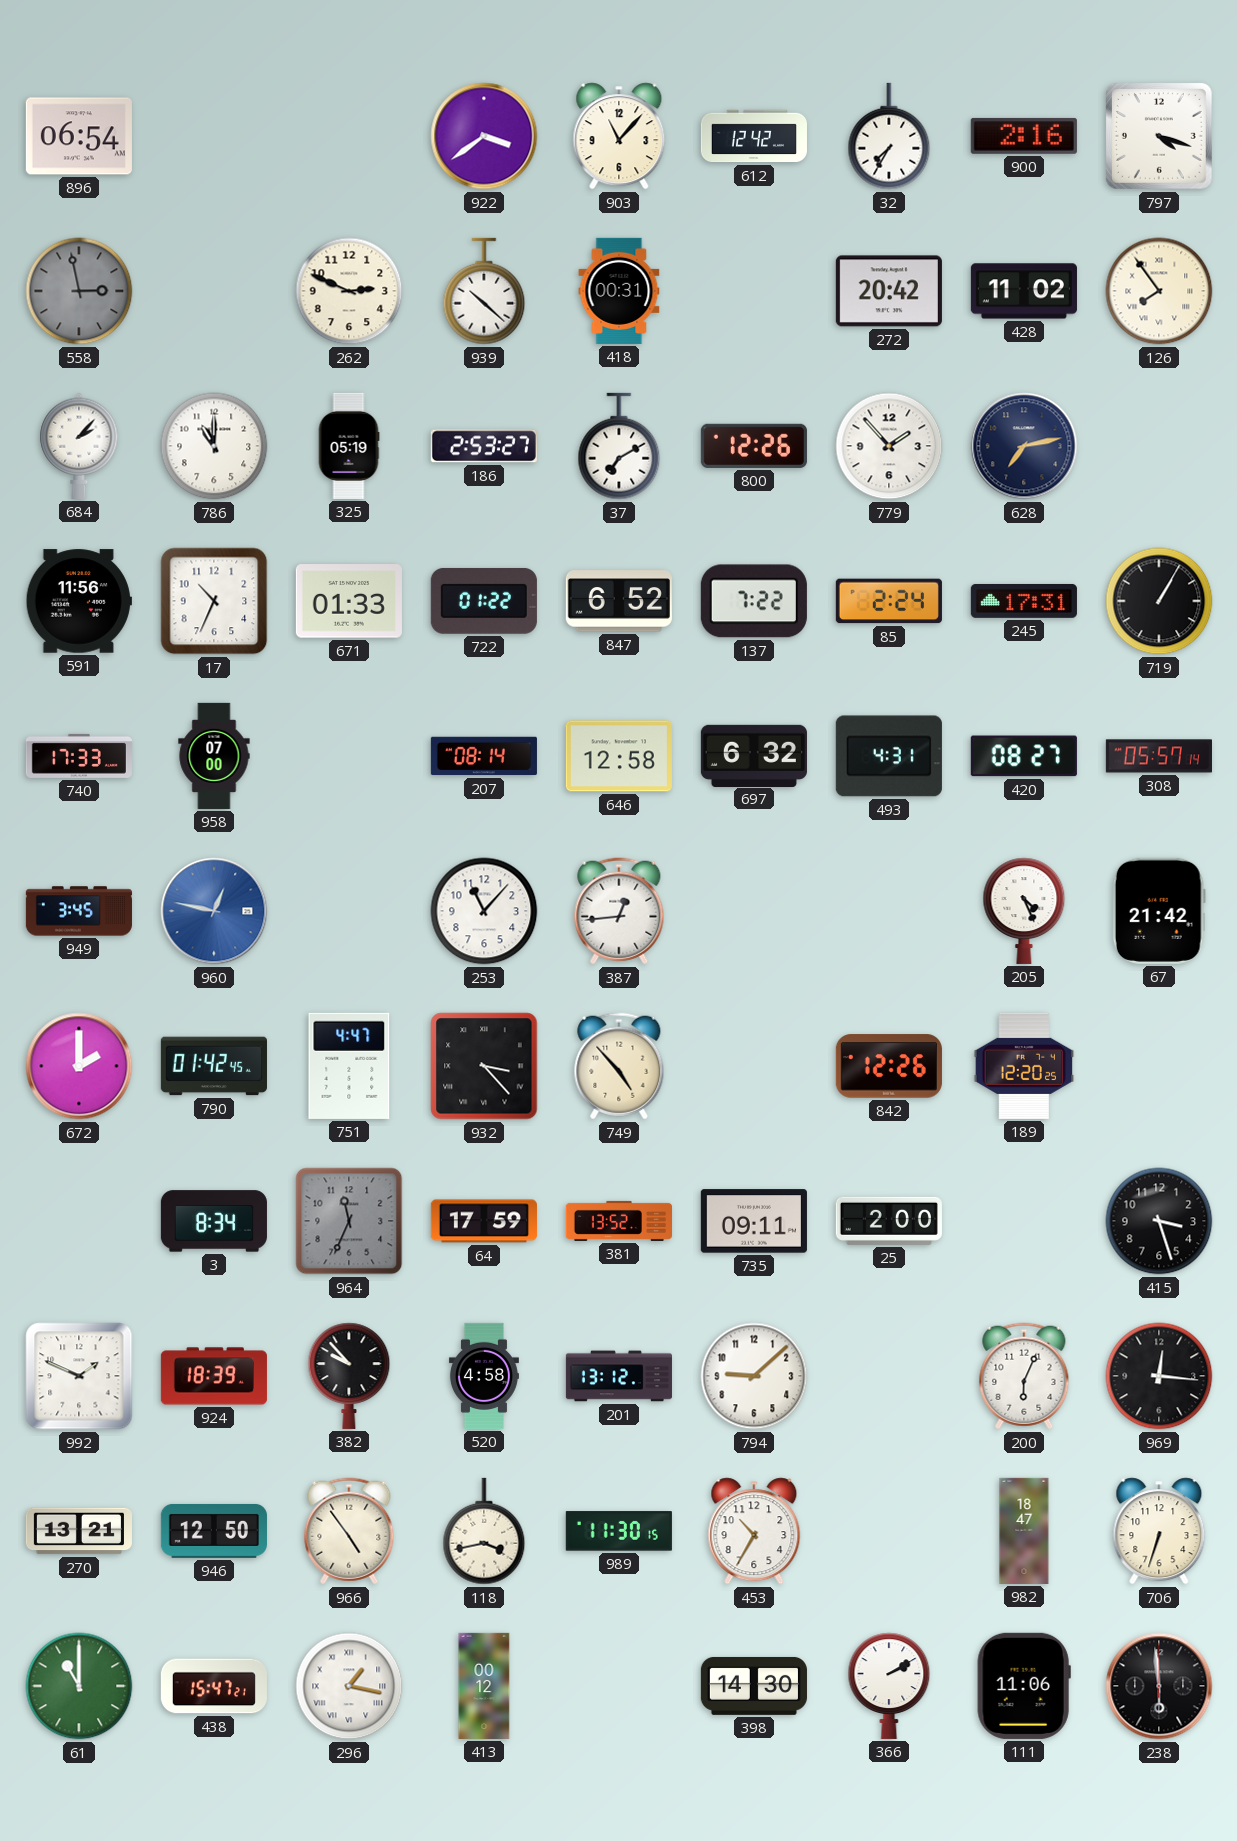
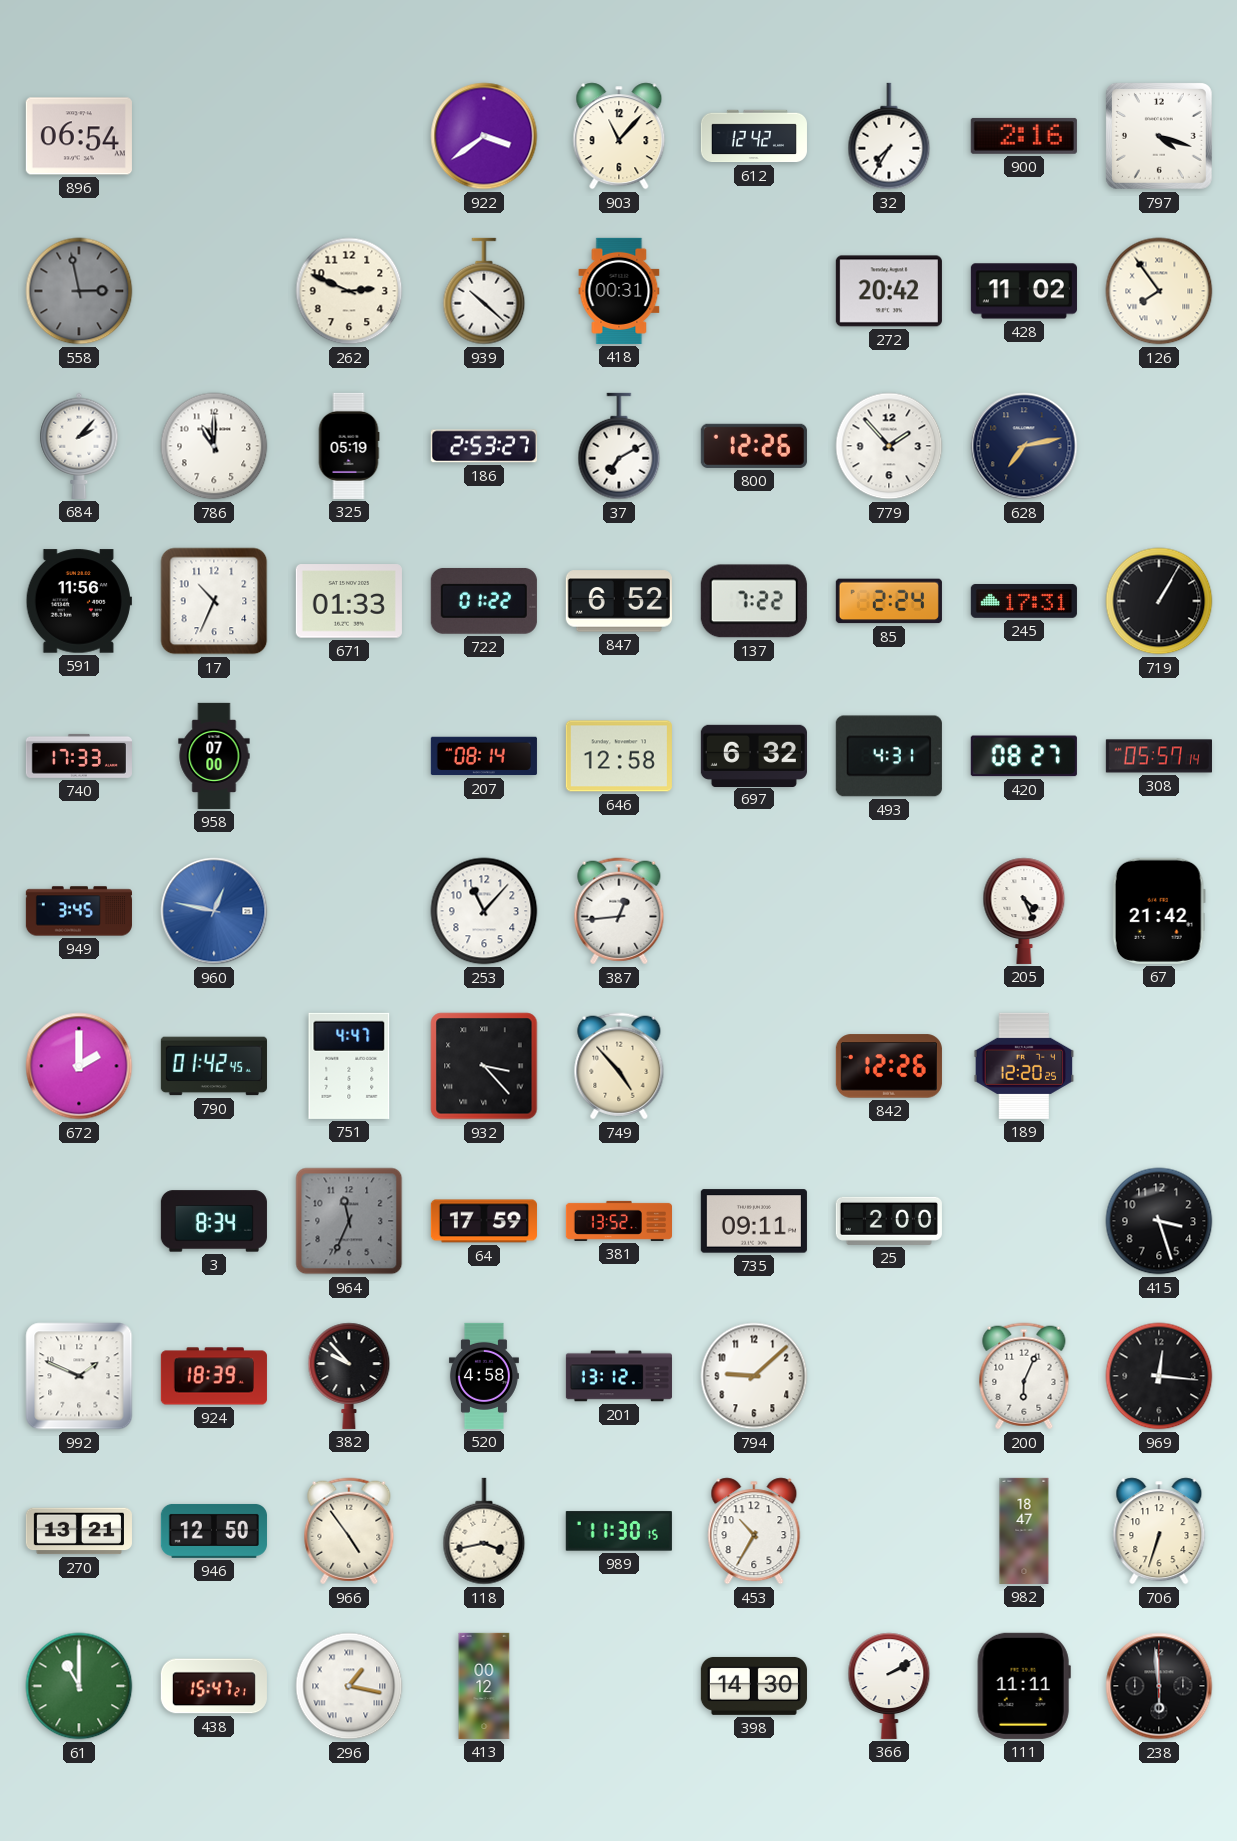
111: 11:06 -> 11:11
